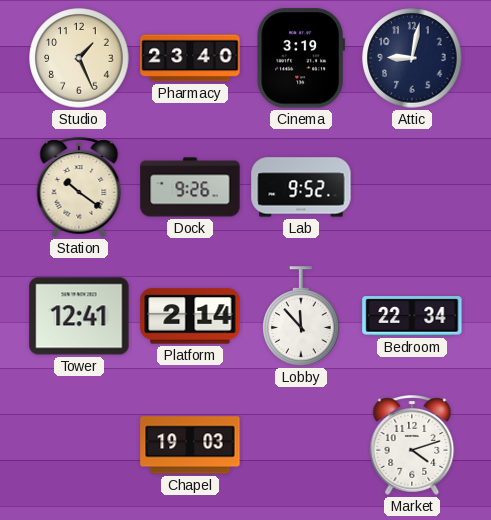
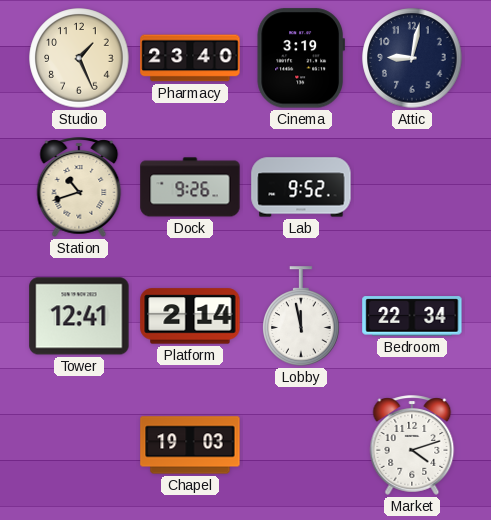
Station: 10:21 -> 10:42
Lobby: 11:53 -> 11:58
